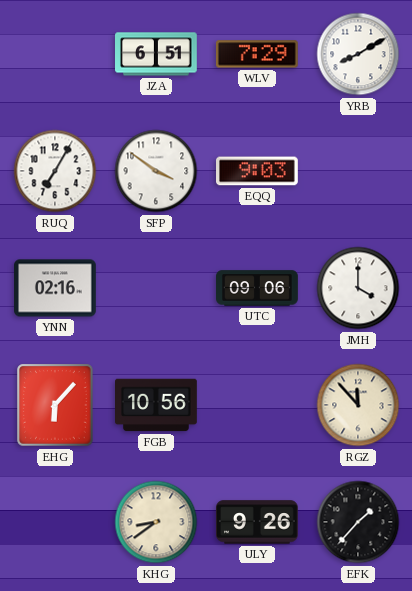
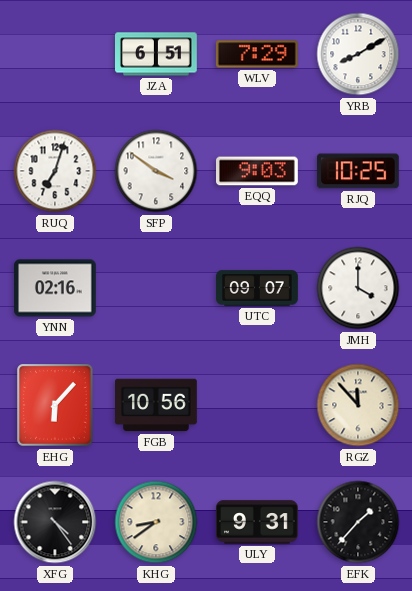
RUQ: 7:05 -> 7:03
RJQ: none -> 10:25
UTC: 09:06 -> 09:07
XFG: none -> 4:24
ULY: 9:26 -> 9:31
